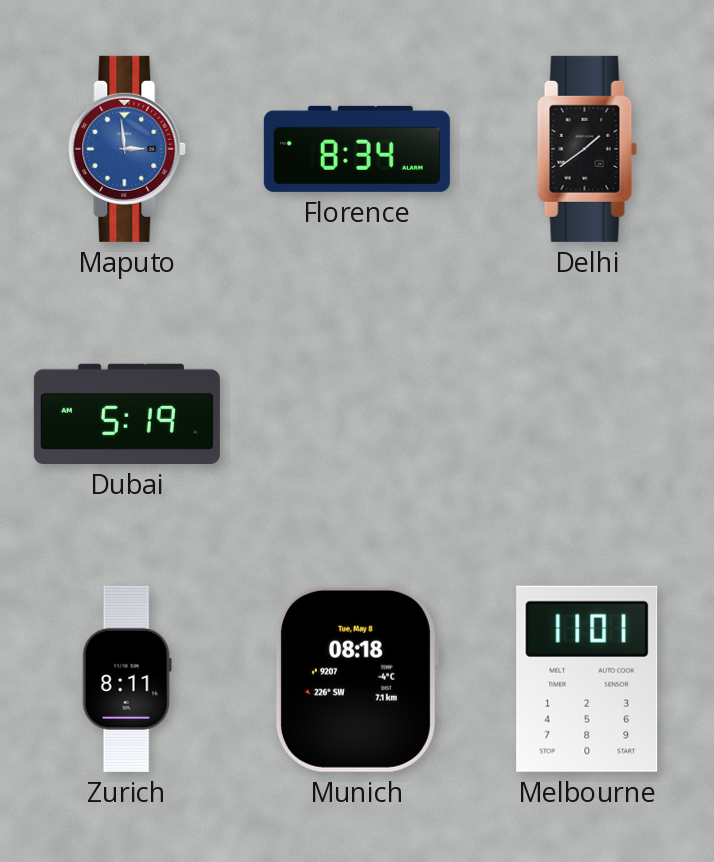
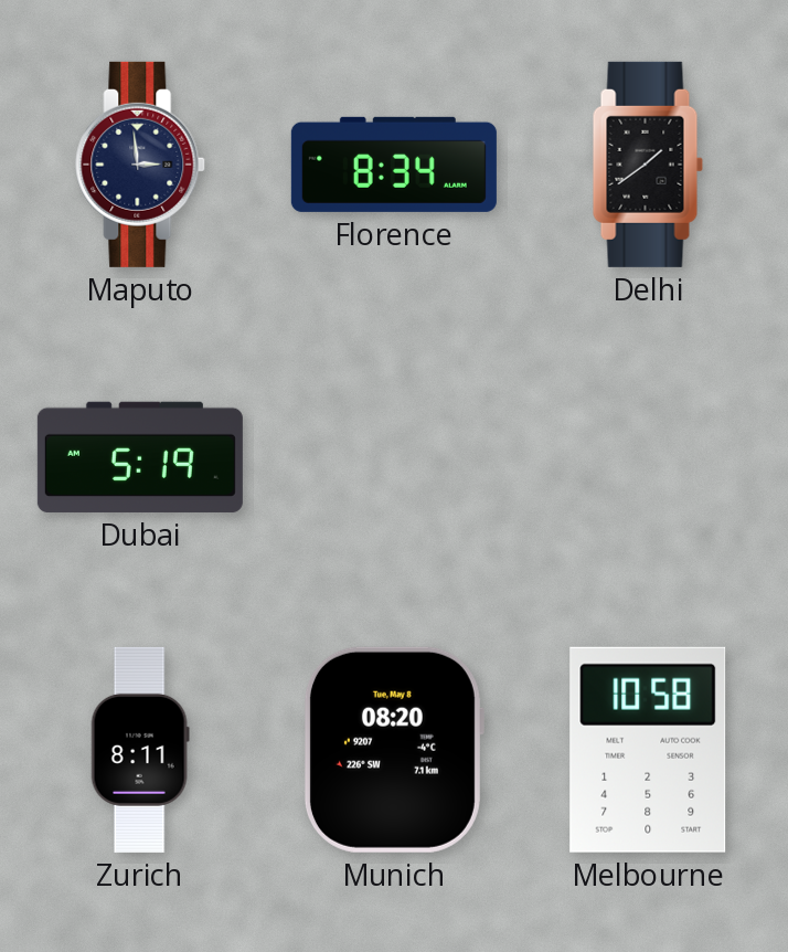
Maputo dial: blue -> navy
Munich: 08:18 -> 08:20
Melbourne: 11:01 -> 10:58
